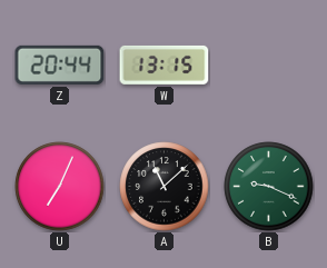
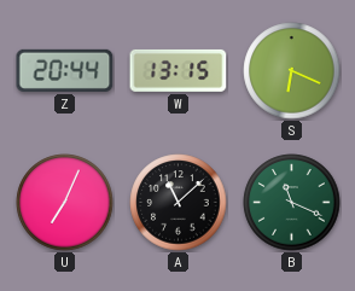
S: none -> 6:19
B: 9:19 -> 11:19
